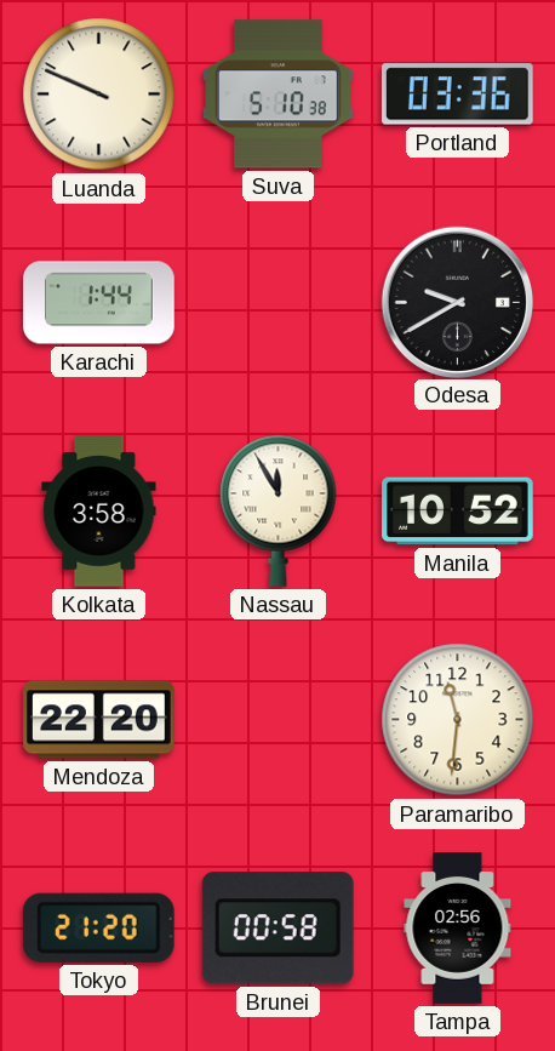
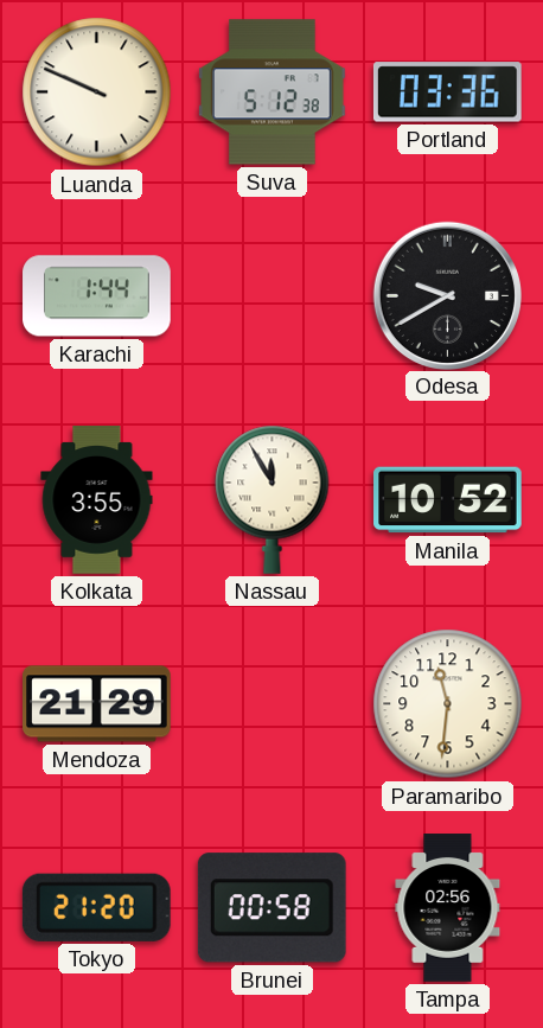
Suva: 5:10 -> 5:12
Kolkata: 3:58 -> 3:55
Mendoza: 22:20 -> 21:29
